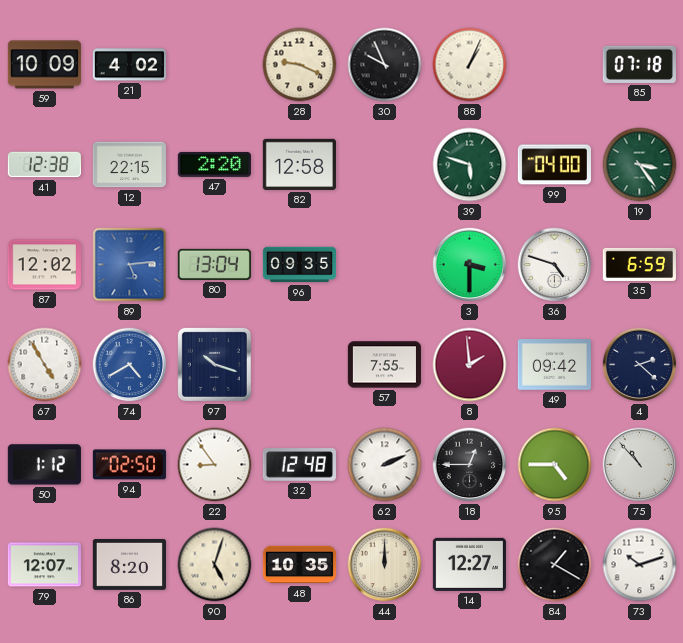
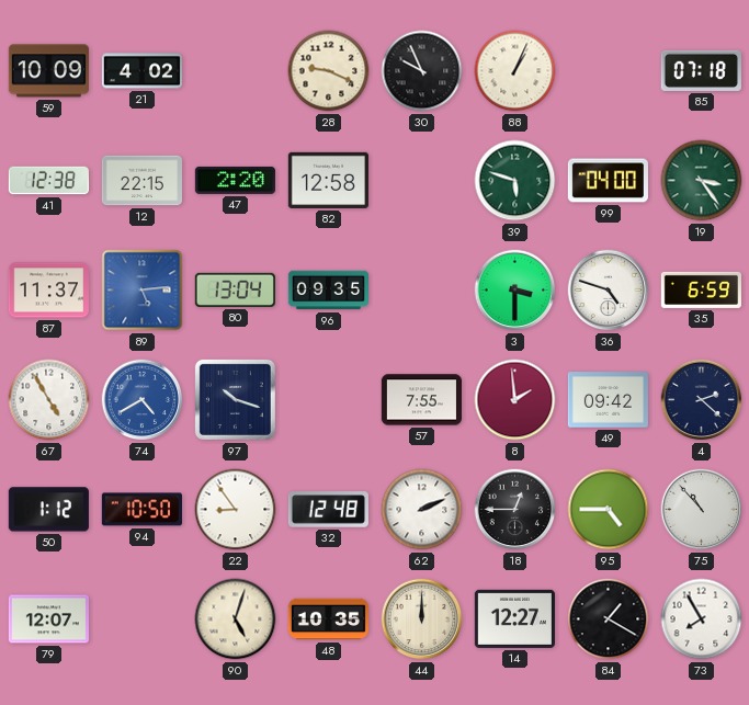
87: 12:02 -> 11:37
94: 02:50 -> 10:50
86: 8:20 -> none
73: 10:12 -> 7:55
